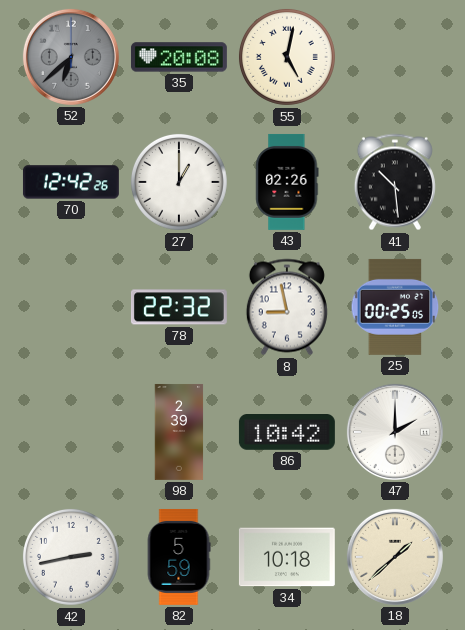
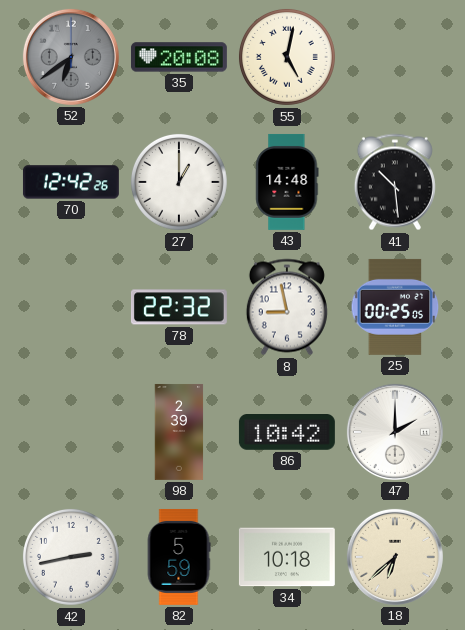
52: 6:38 -> 6:39
43: 02:26 -> 14:48
18: 1:38 -> 6:38
